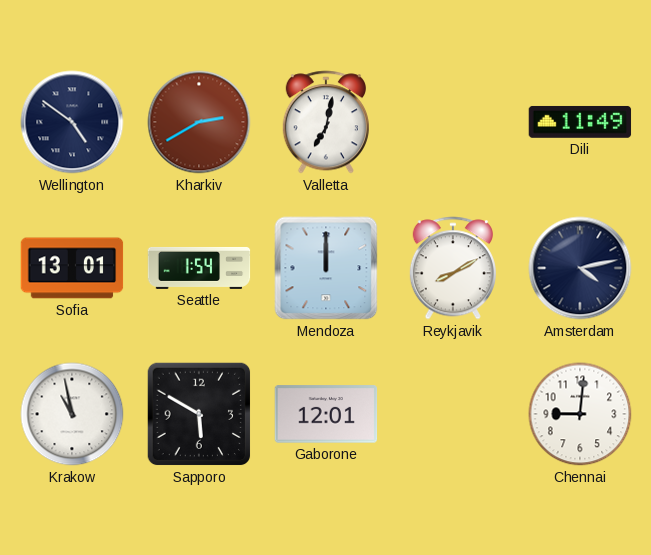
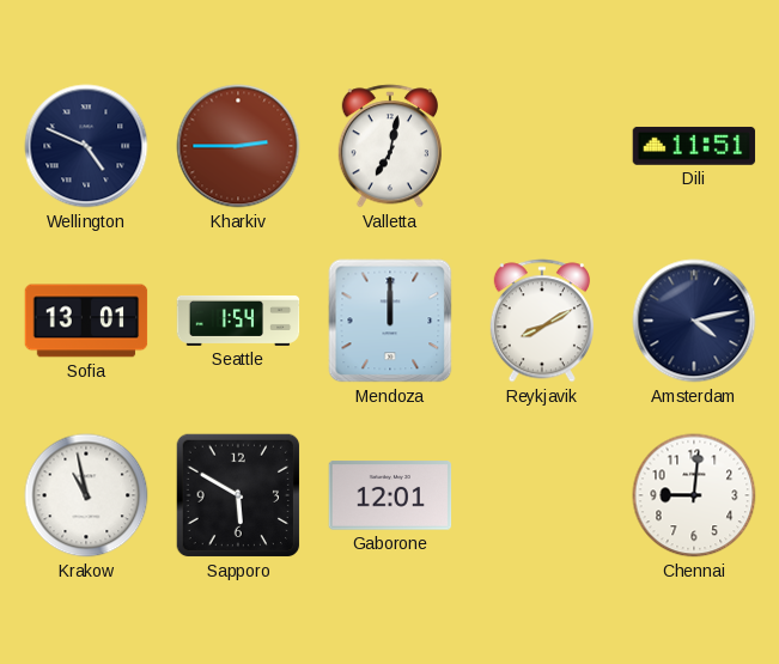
Wellington: 4:51 -> 4:49
Kharkiv: 2:40 -> 2:45
Dili: 11:49 -> 11:51
